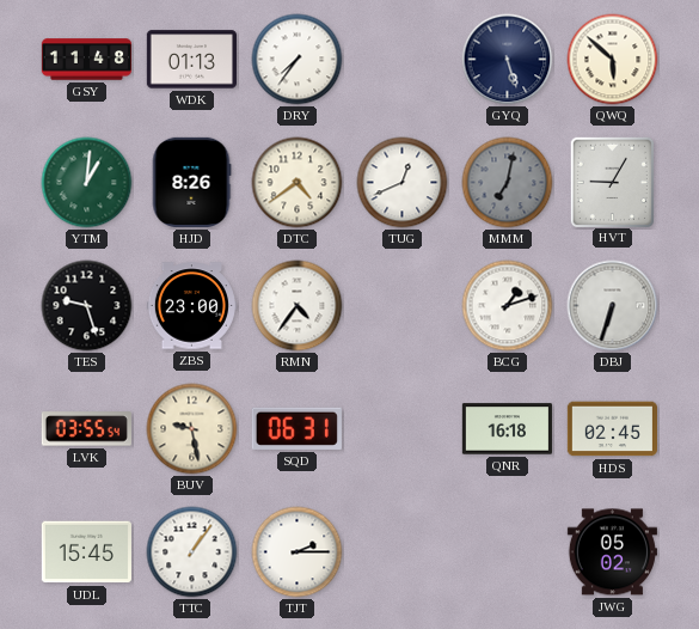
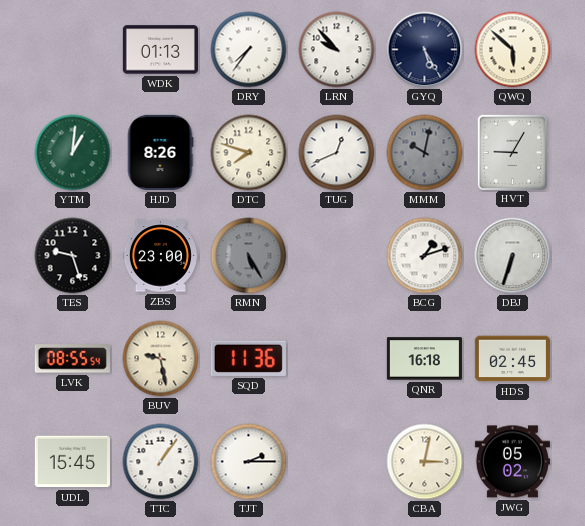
GSY: 11:48 -> none
LRN: none -> 9:53
GYQ: 5:27 -> 5:25
DTC: 4:39 -> 7:48
MMM: 7:02 -> 10:02
RMN: 4:36 -> 5:25
RMN dial: white -> grey
LVK: 03:55 -> 08:55
SQD: 06:31 -> 11:36
CBA: none -> 3:02
